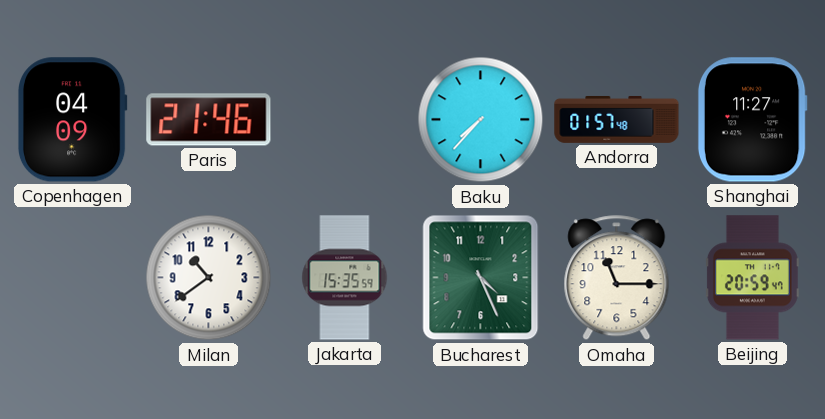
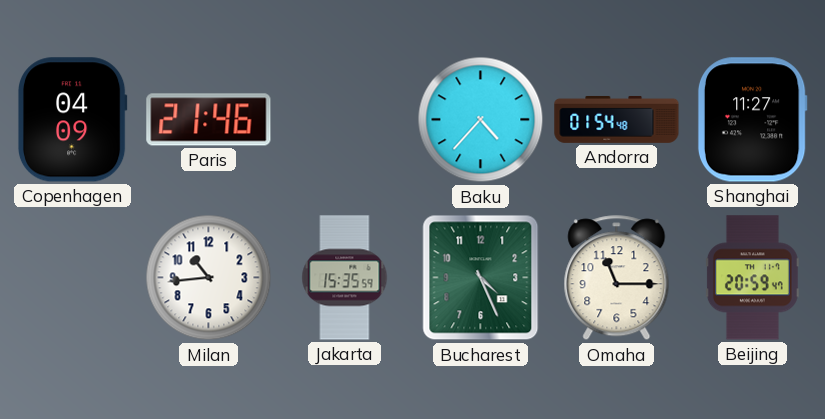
Baku: 7:37 -> 4:37
Andorra: 01:57 -> 01:54
Milan: 10:39 -> 10:44
